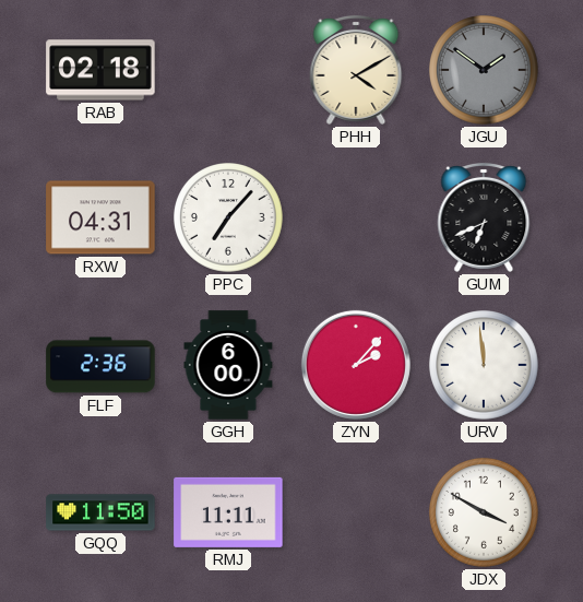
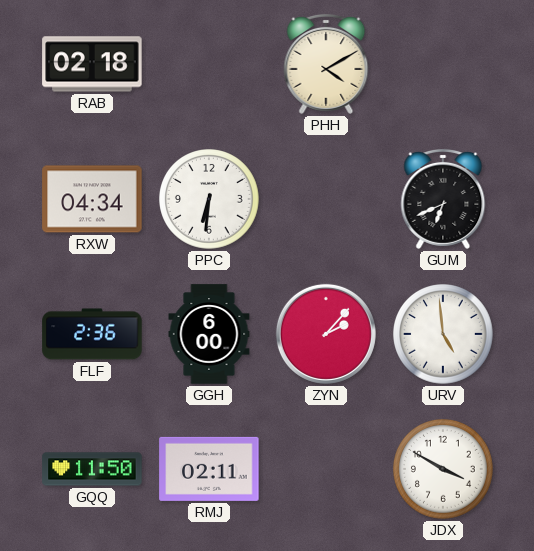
JGU: 1:51 -> none
RXW: 04:31 -> 04:34
PPC: 7:07 -> 6:31
URV: 11:59 -> 4:59
RMJ: 11:11 -> 02:11
